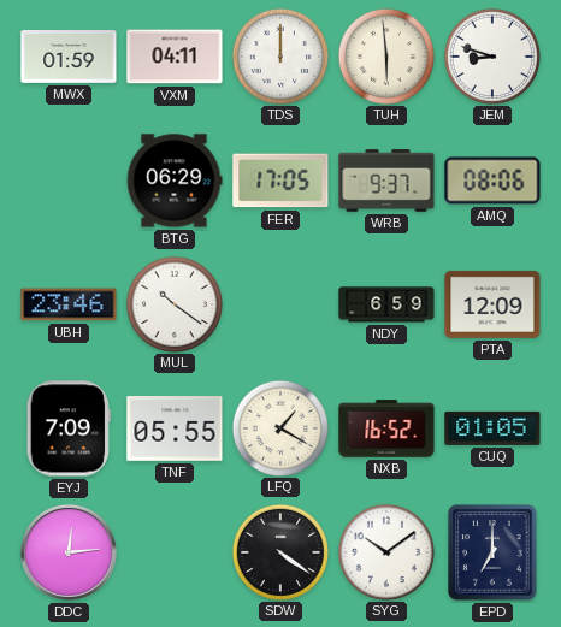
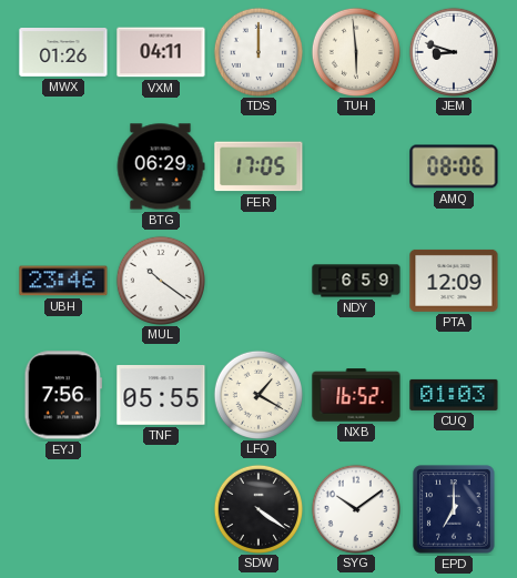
MWX: 01:59 -> 01:26
WRB: 9:37 -> none
EYJ: 7:09 -> 7:56
CUQ: 01:05 -> 01:03
DDC: 12:14 -> none
